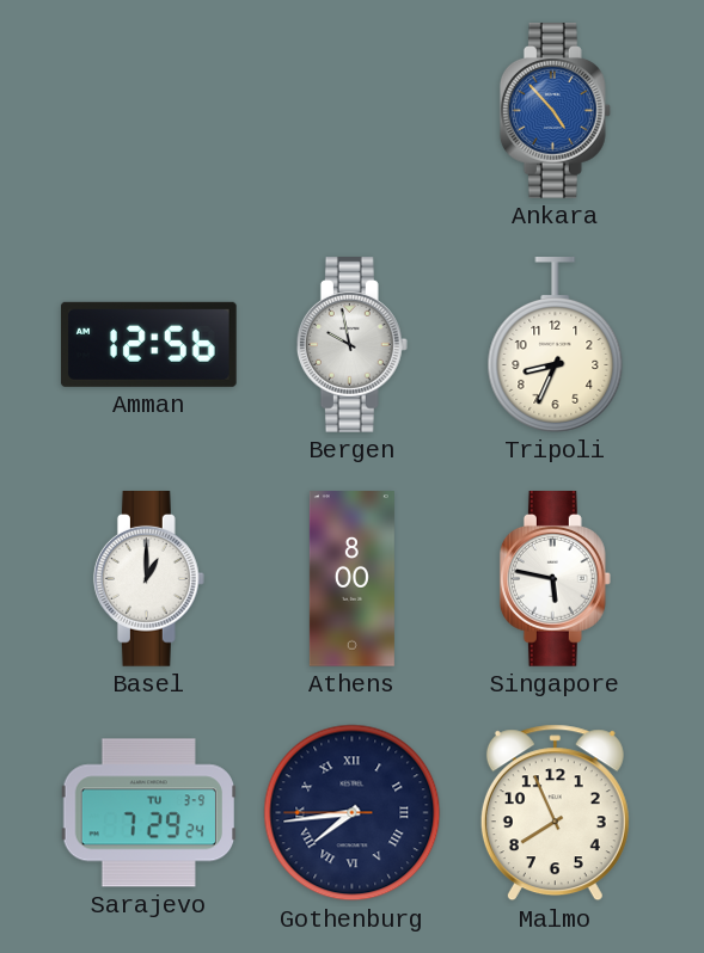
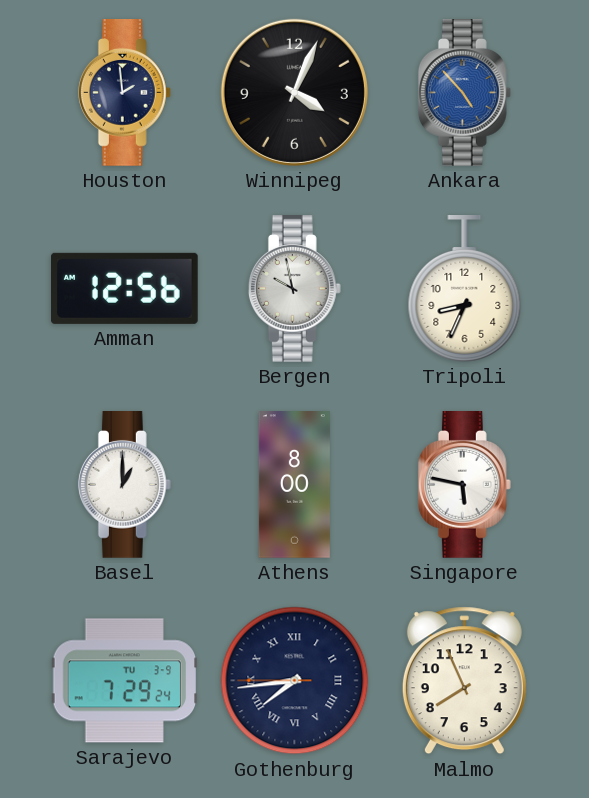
Houston: none -> 1:59
Winnipeg: none -> 4:04
